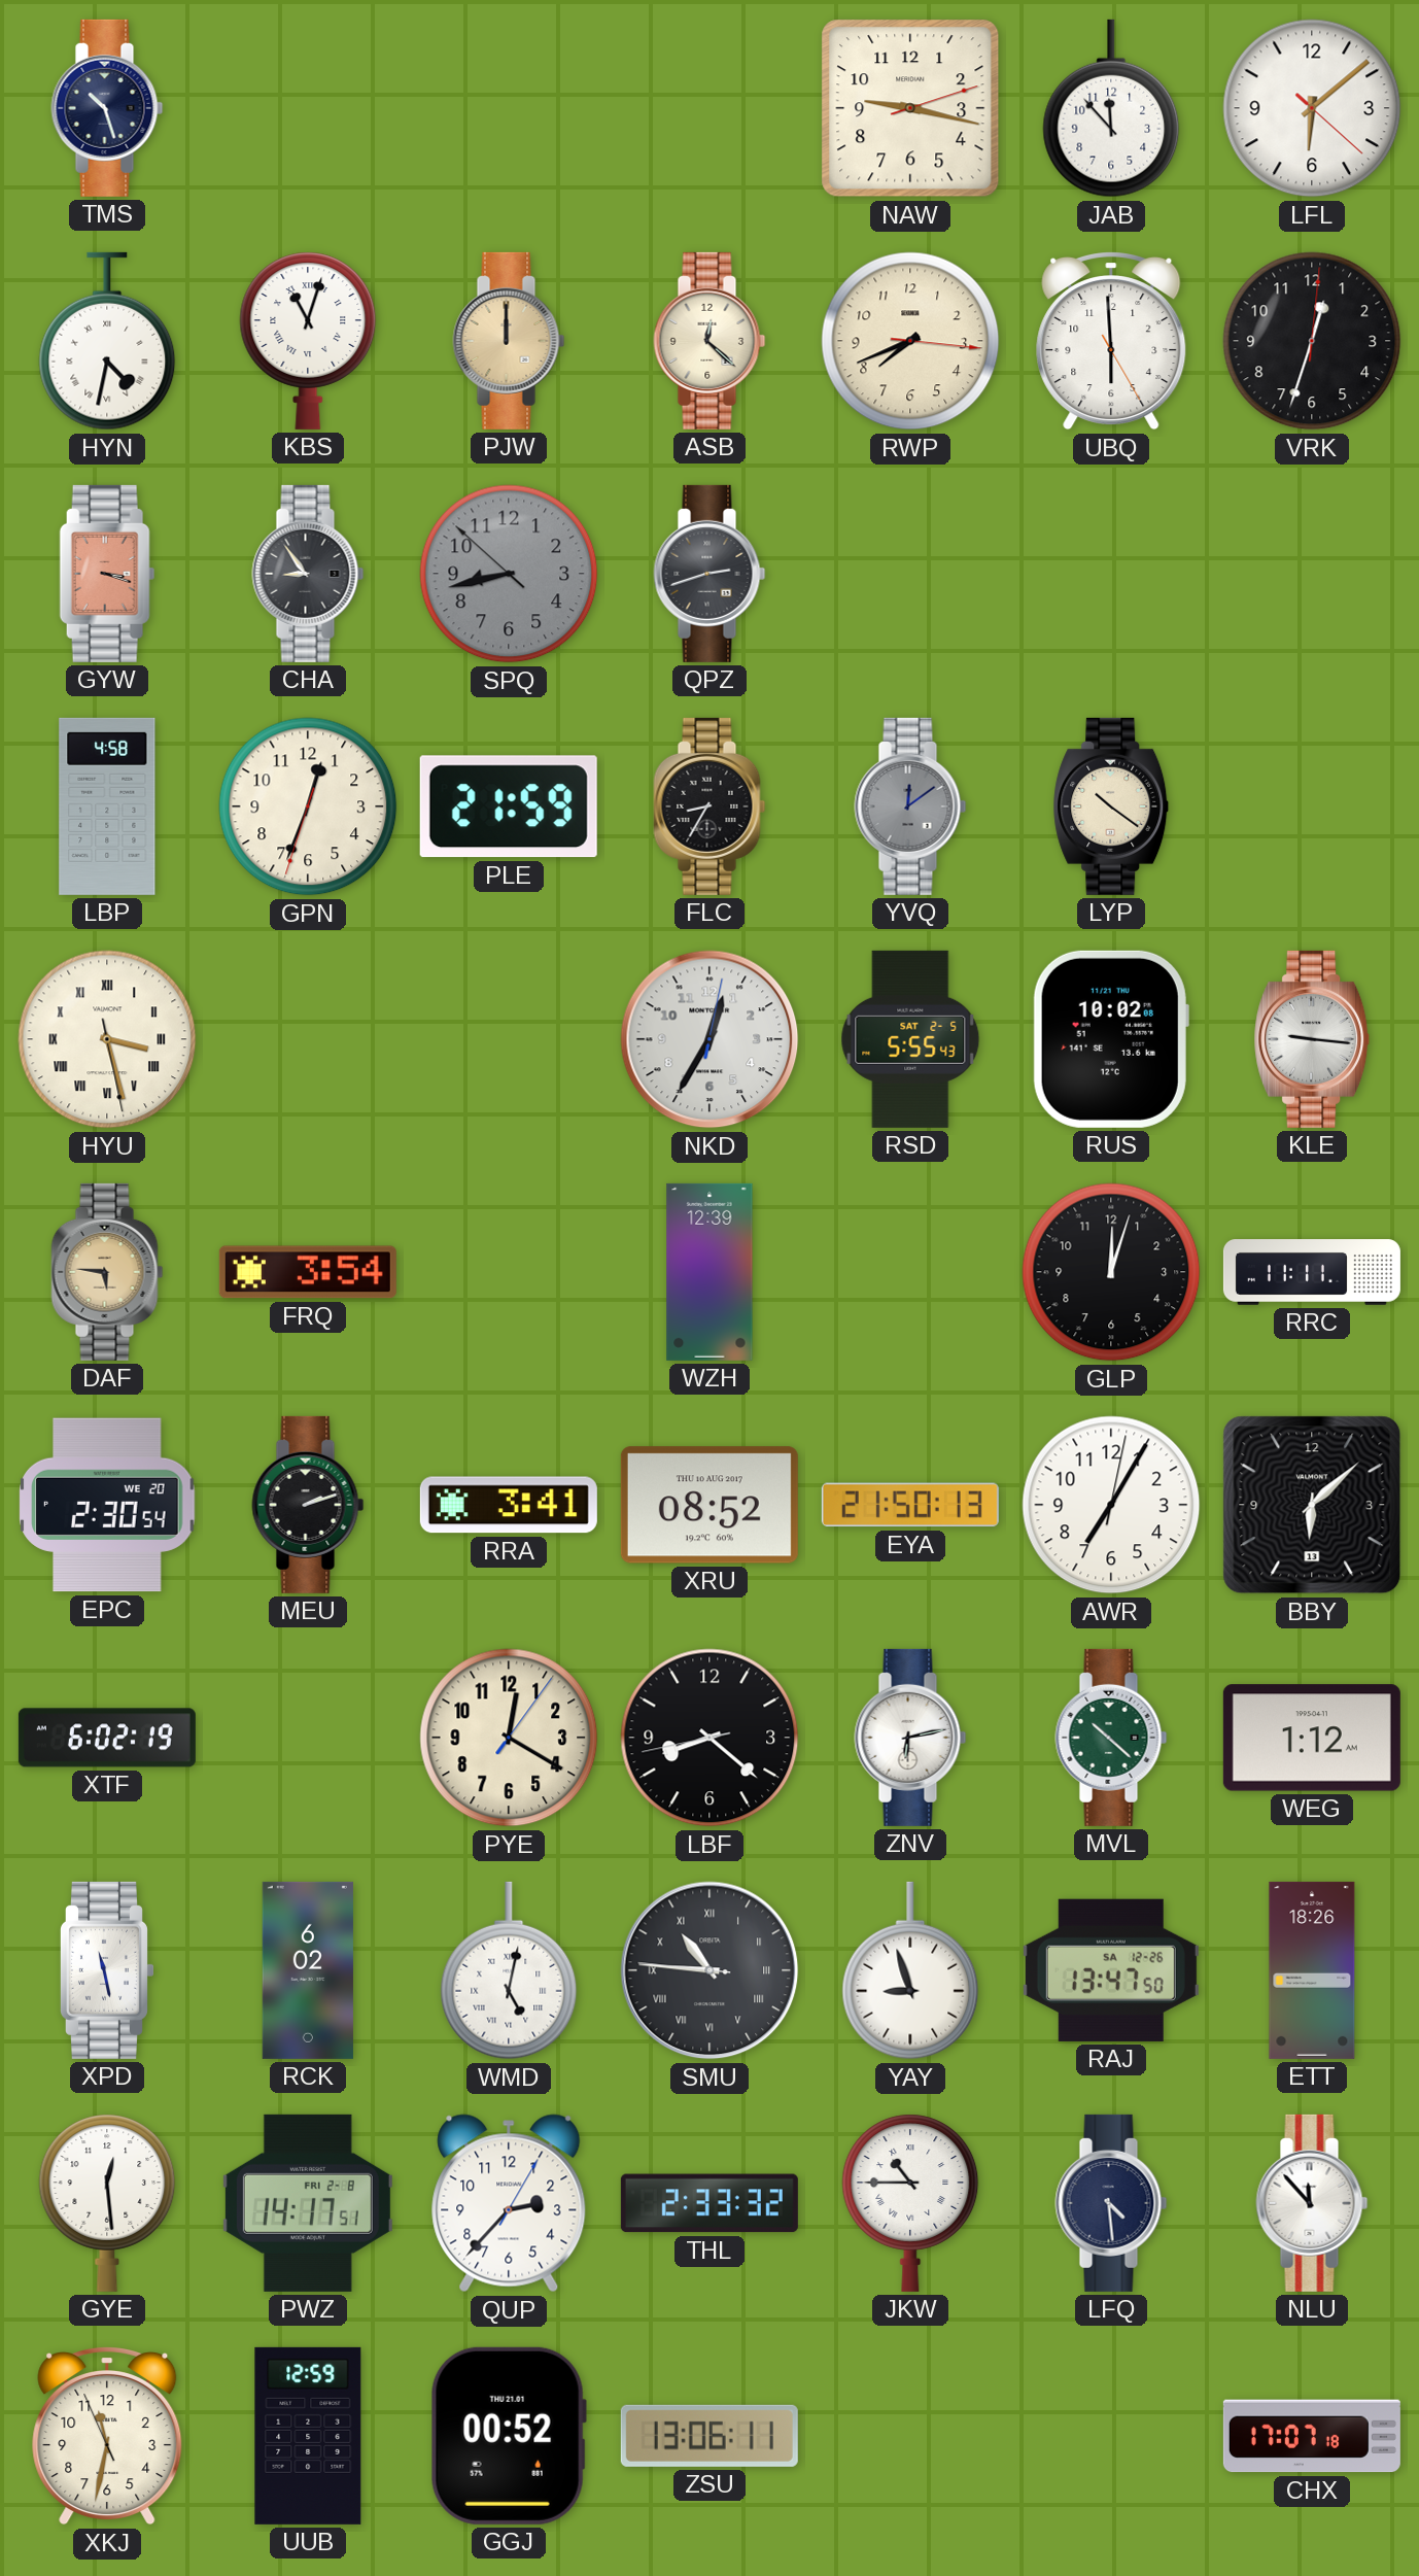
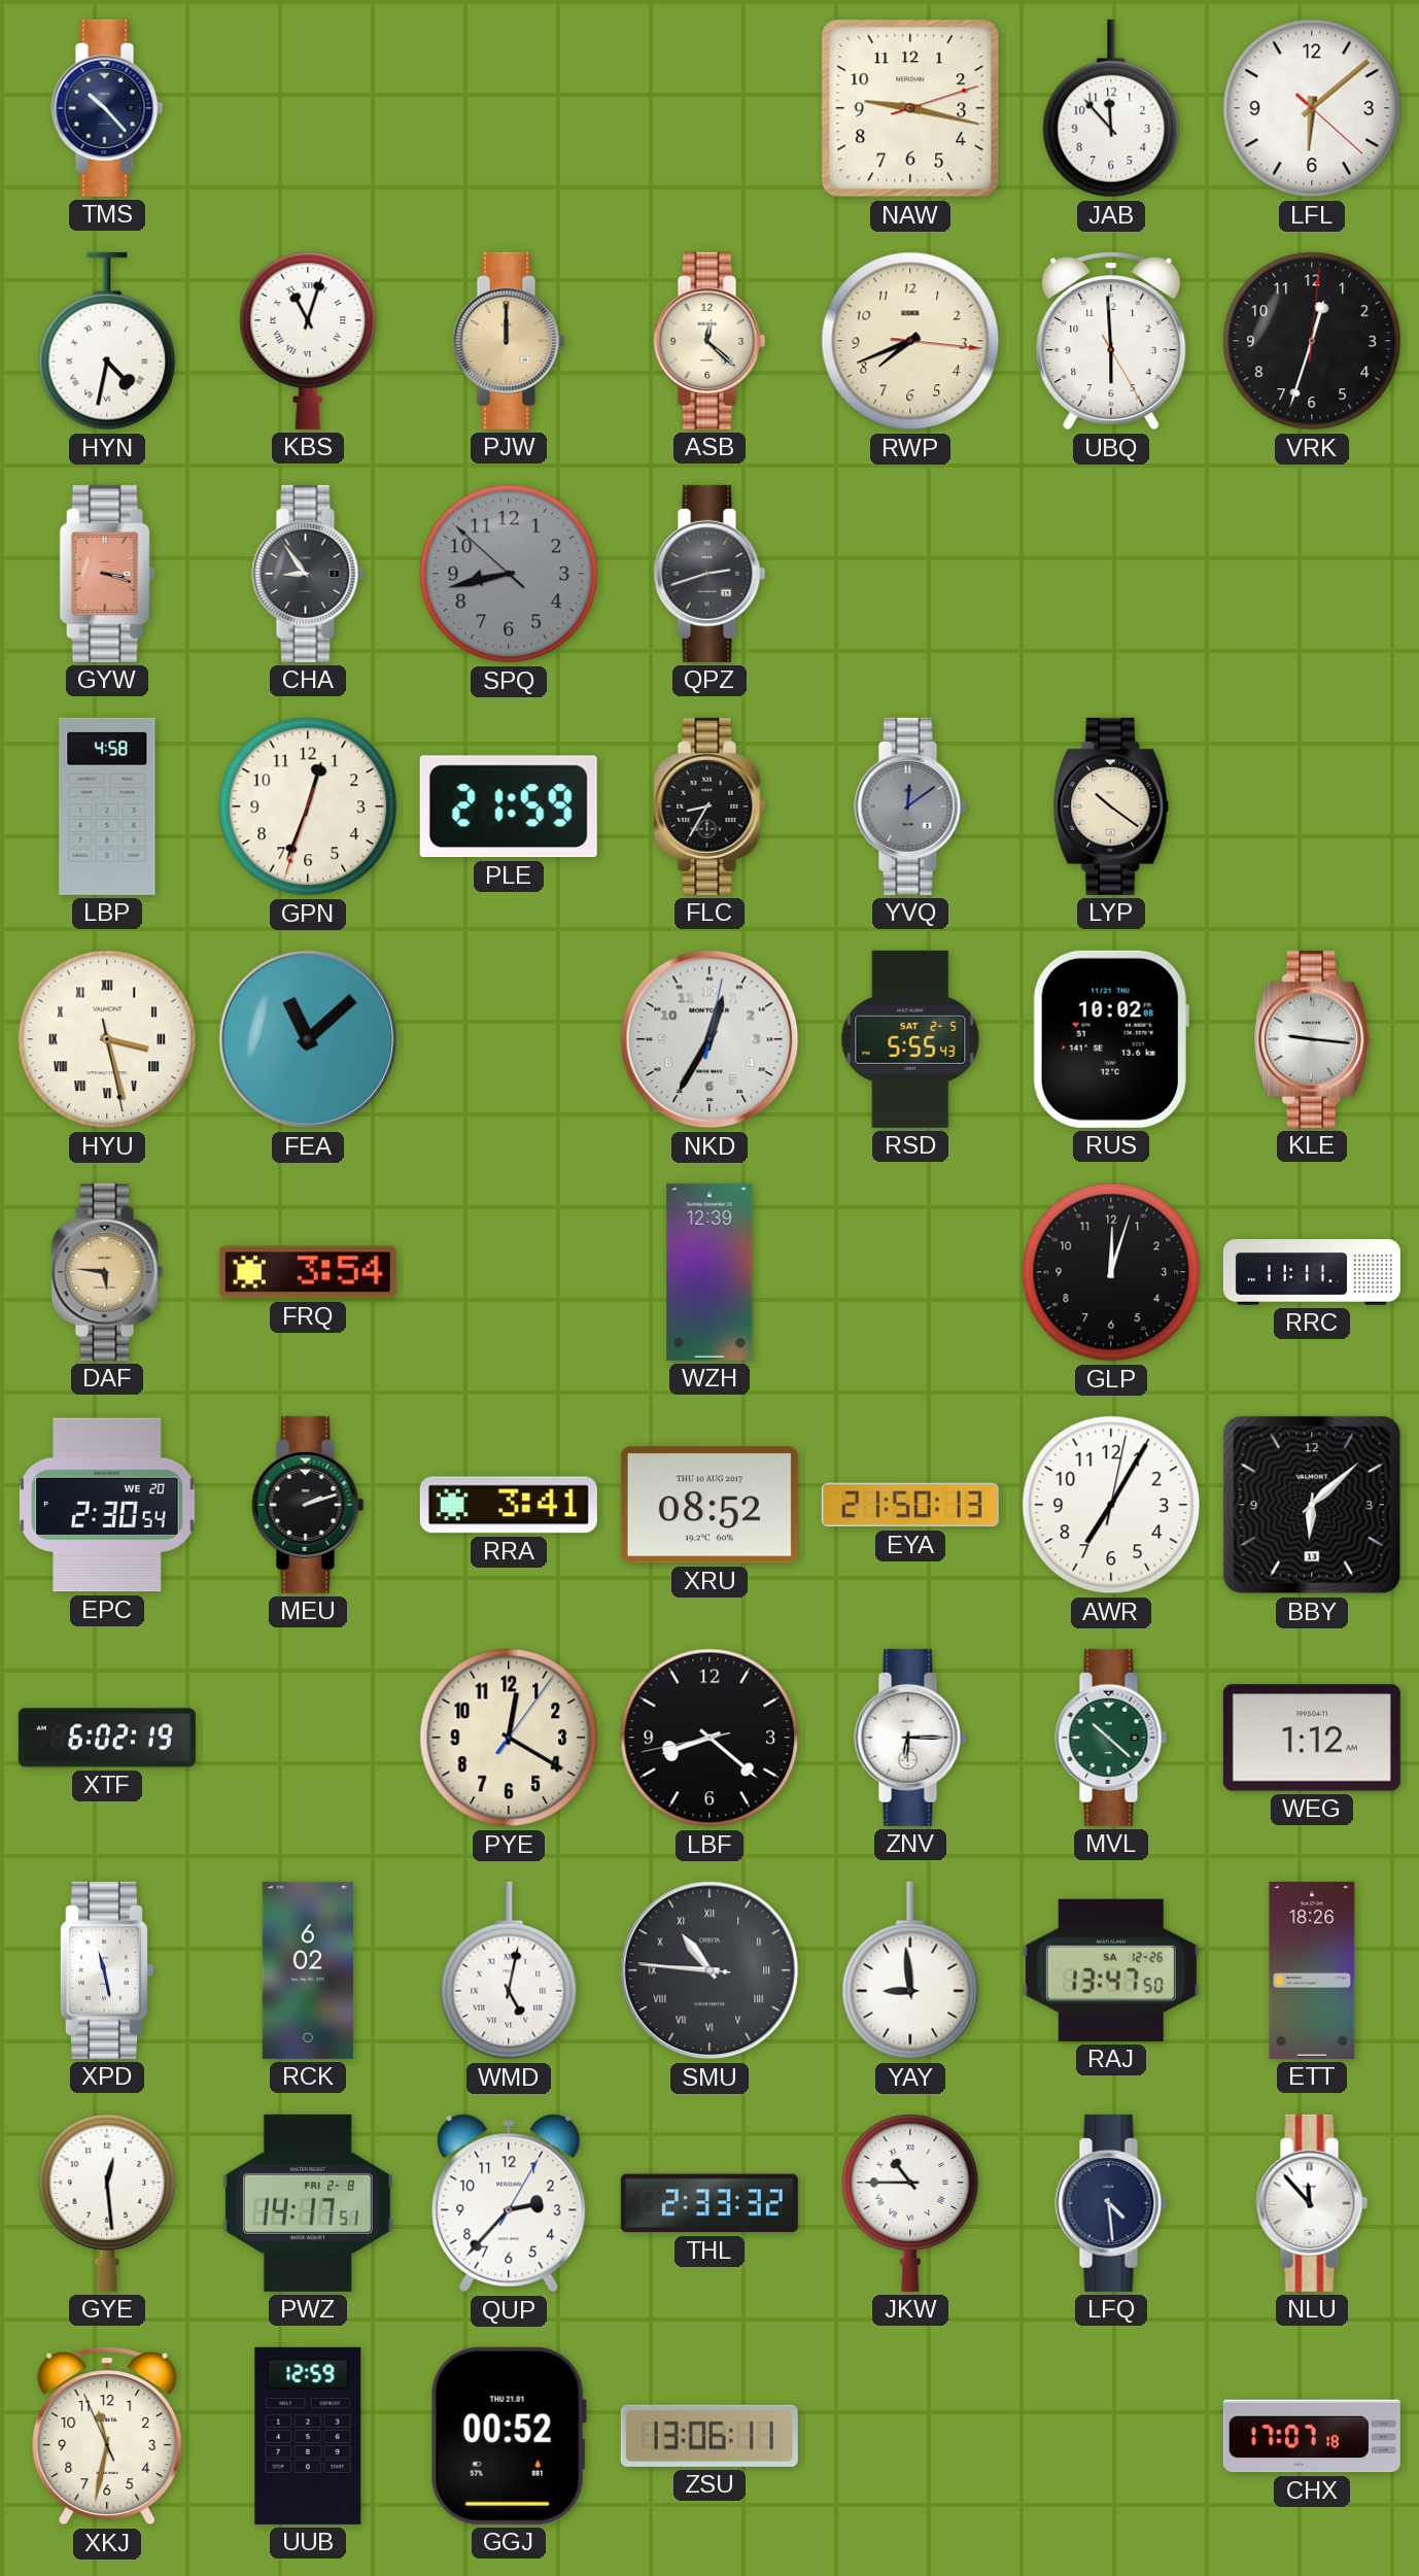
TMS: 10:27 -> 10:23
FEA: none -> 11:08
ZNV: 6:13 -> 6:15
YAY: 8:57 -> 8:59
